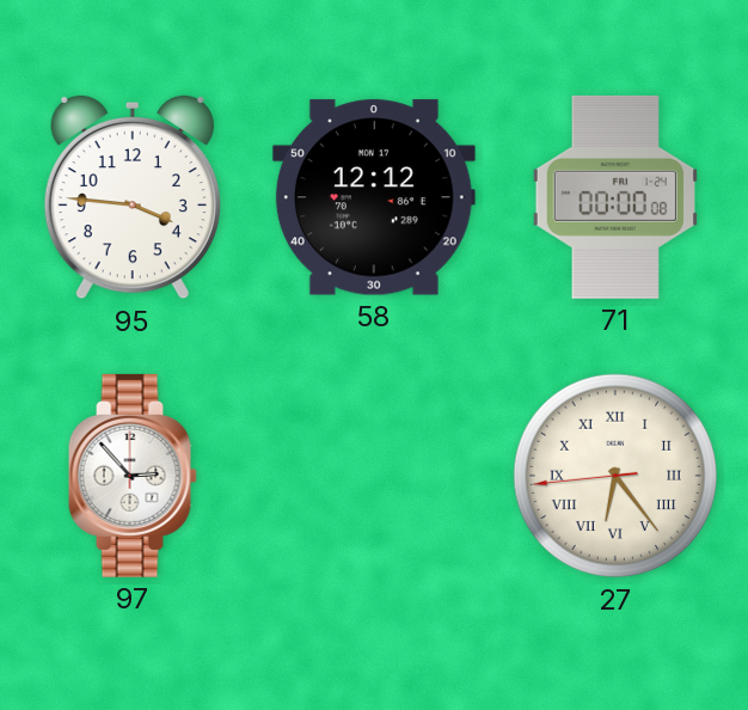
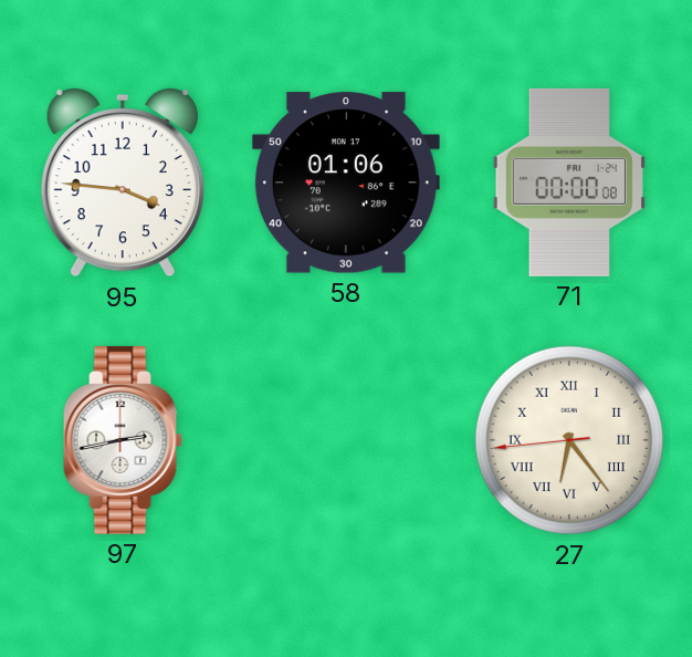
58: 12:12 -> 01:06
97: 2:53 -> 2:43
